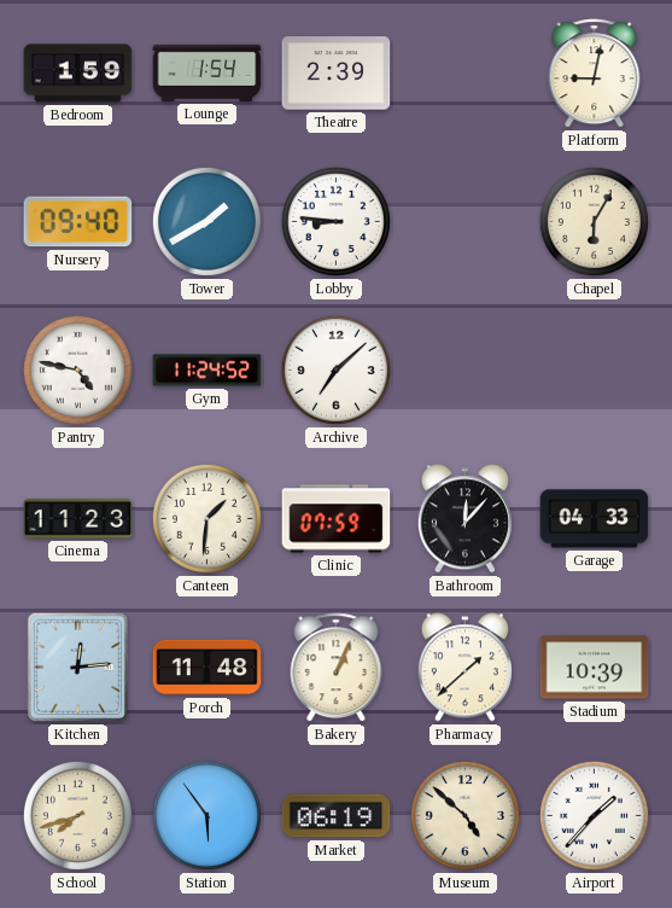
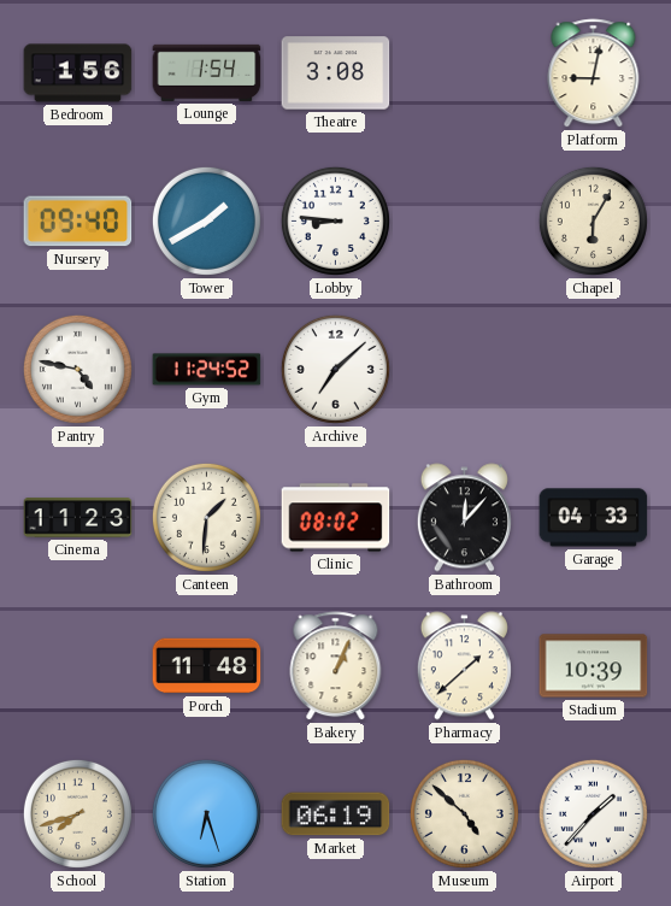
Bedroom: 1:59 -> 1:56
Theatre: 2:39 -> 3:08
Clinic: 07:59 -> 08:02
Kitchen: 12:14 -> none
Station: 5:54 -> 6:27
